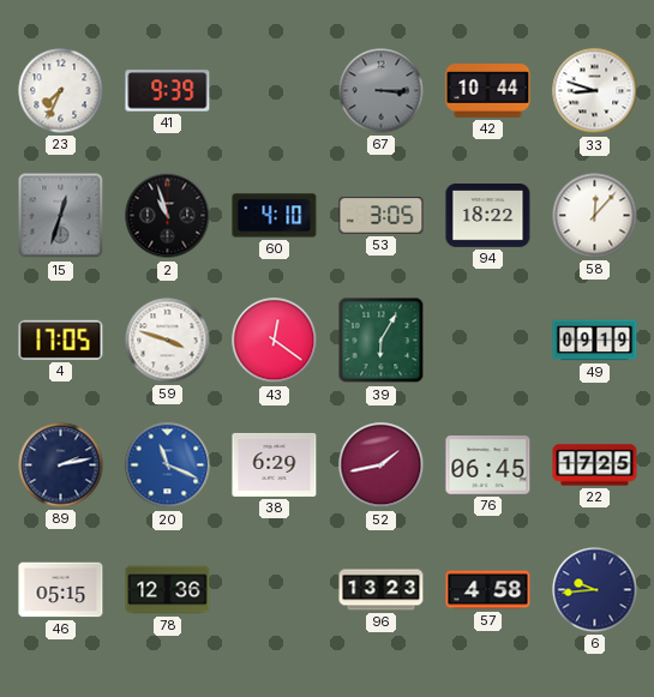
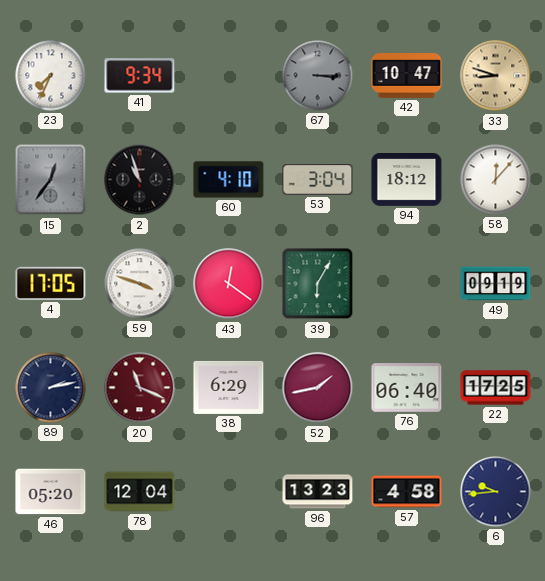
41: 9:39 -> 9:34
42: 10:44 -> 10:47
33 dial: white -> champagne
15: 12:33 -> 12:36
53: 3:05 -> 3:04
94: 18:22 -> 18:12
20 dial: blue -> burgundy
76: 06:45 -> 06:40
46: 05:15 -> 05:20
78: 12:36 -> 12:04
